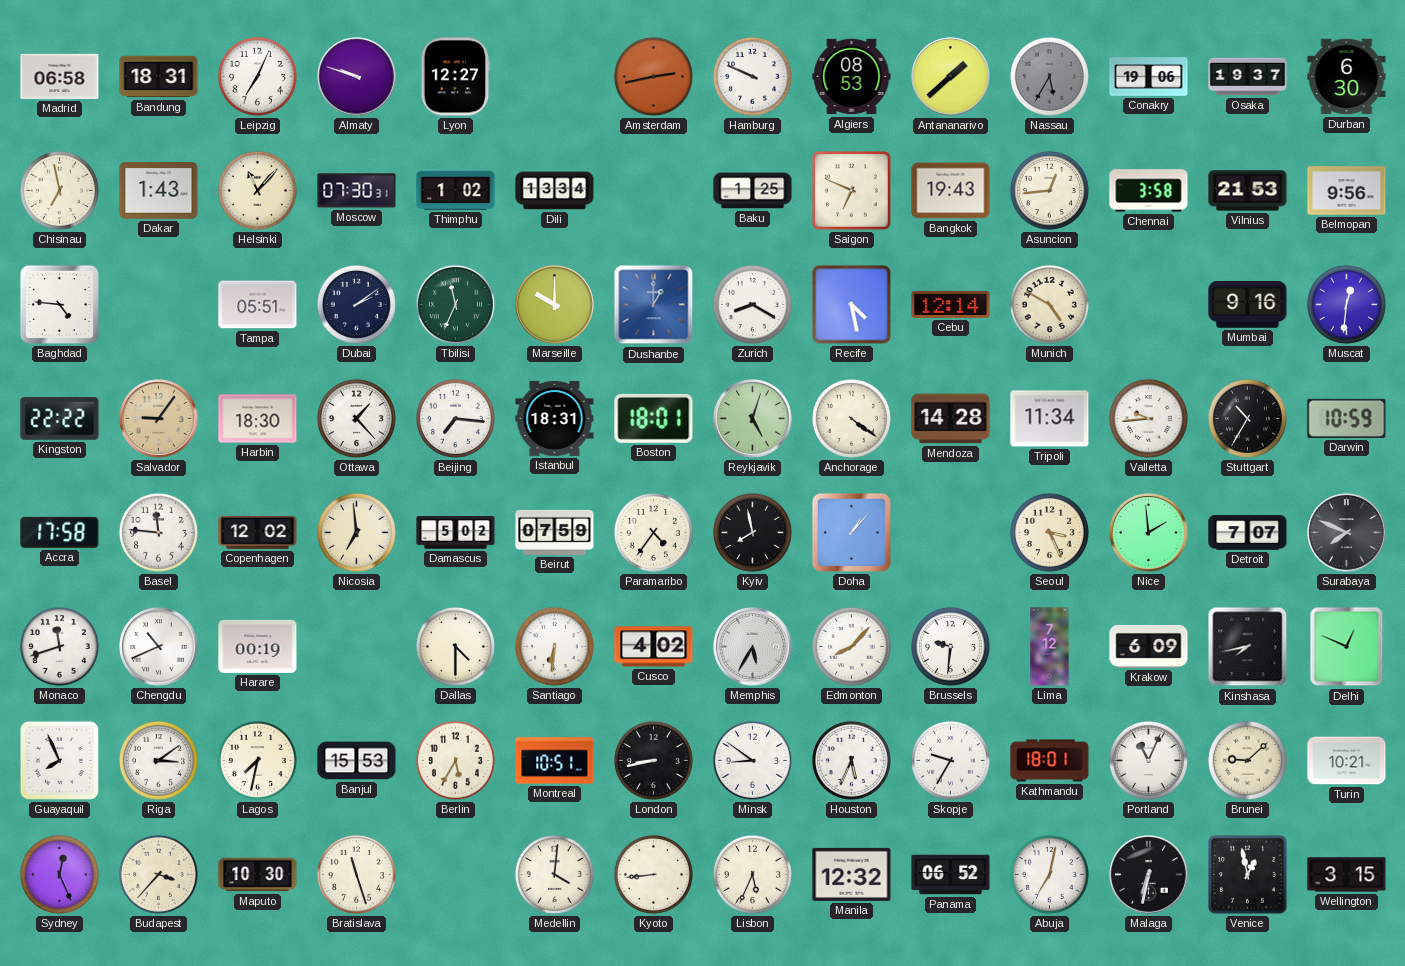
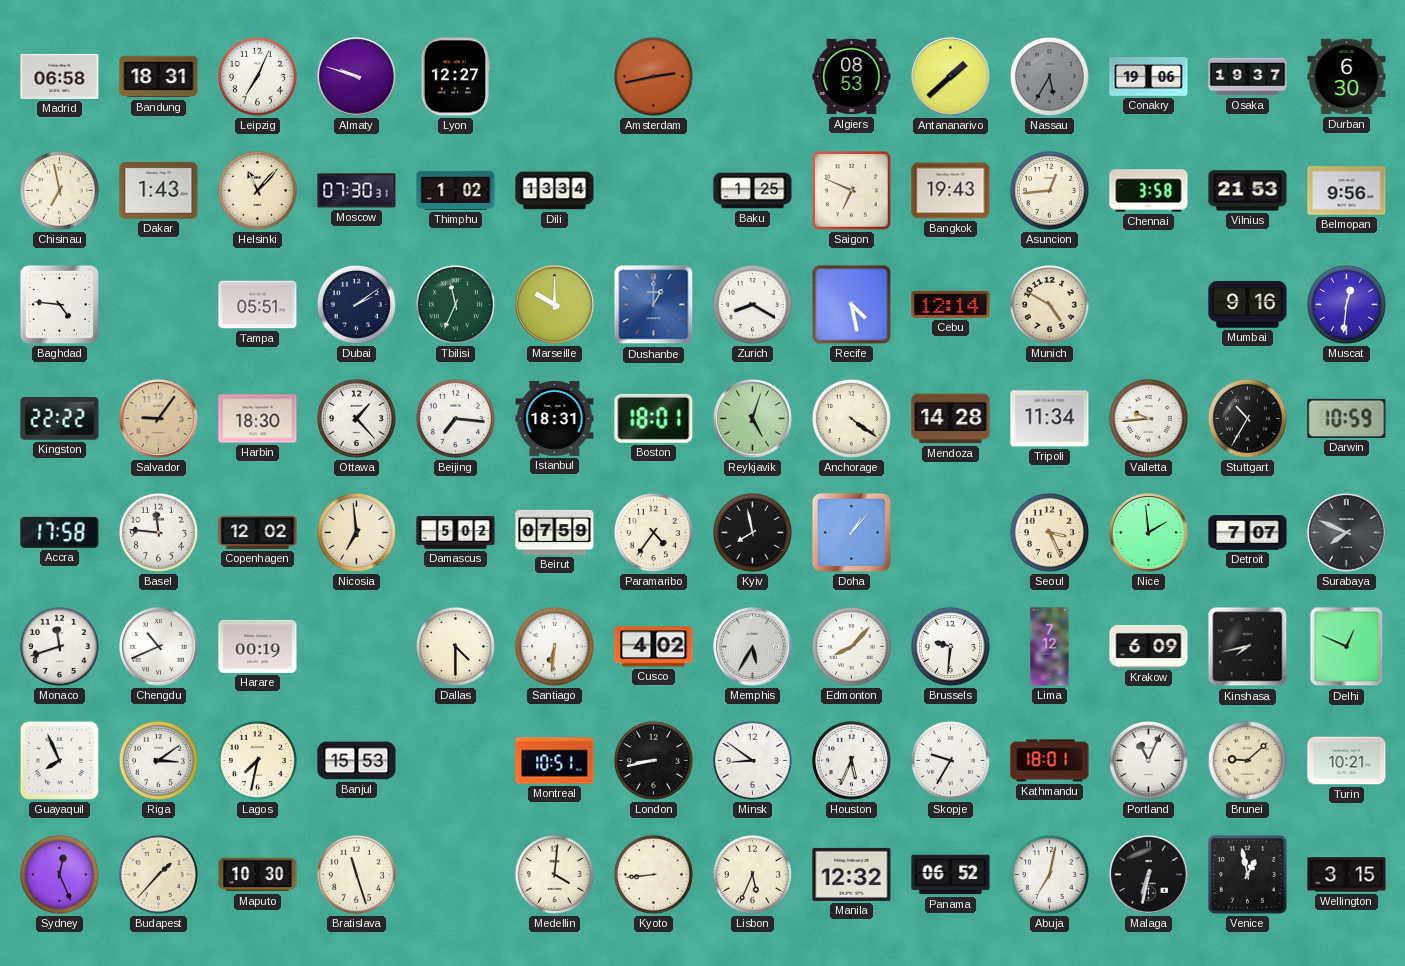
Hamburg: 9:49 -> none
Berlin: 5:35 -> none
Budapest: 3:37 -> 1:37
